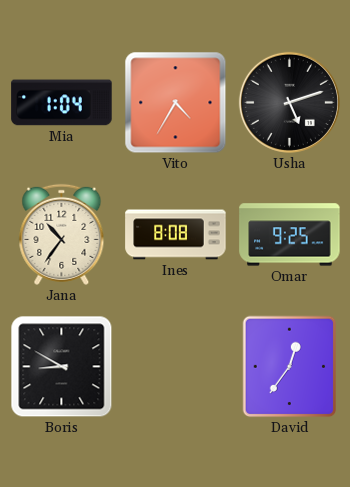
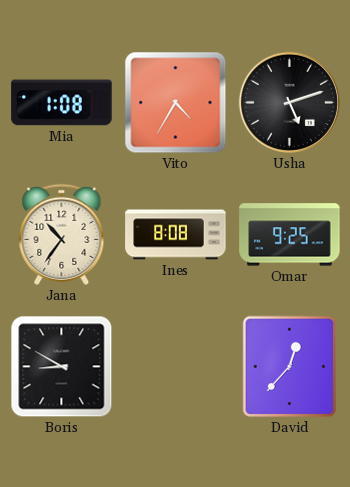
Mia: 1:04 -> 1:08
David: 12:36 -> 12:37
